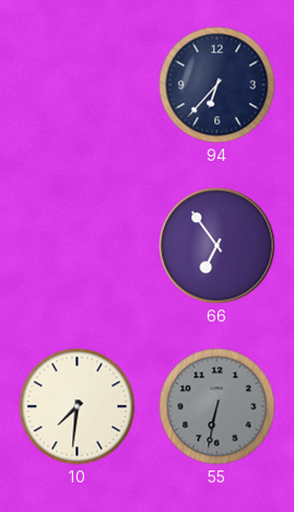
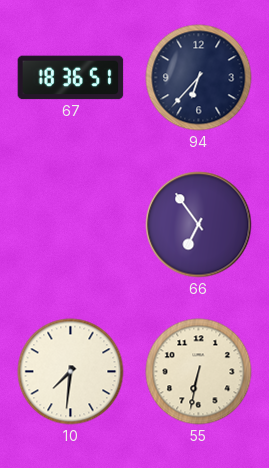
67: none -> 18:36
55 dial: grey -> cream
